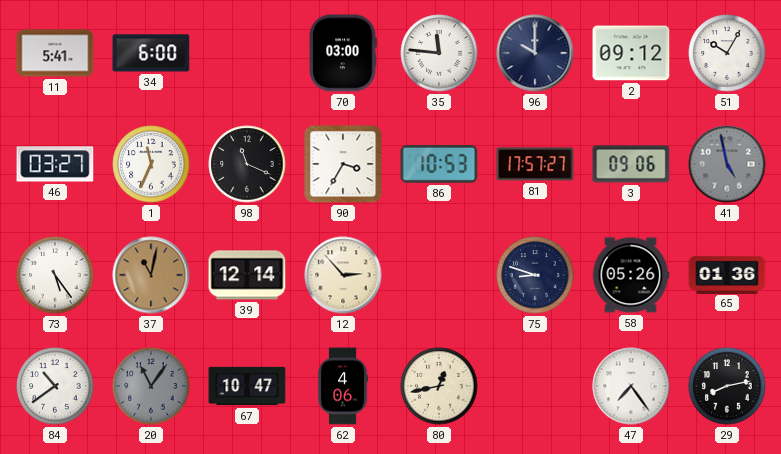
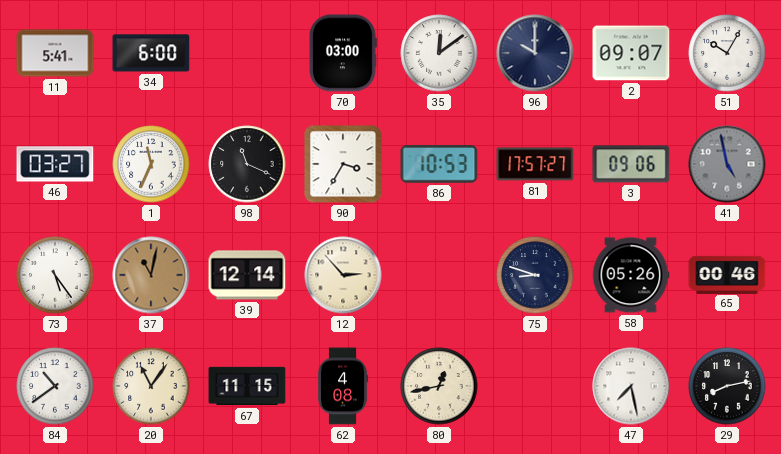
35: 11:46 -> 12:09
2: 09:12 -> 09:07
65: 01:36 -> 00:46
20 dial: grey -> cream
67: 10:47 -> 11:15
62: 4:06 -> 4:08
47: 7:24 -> 7:28
